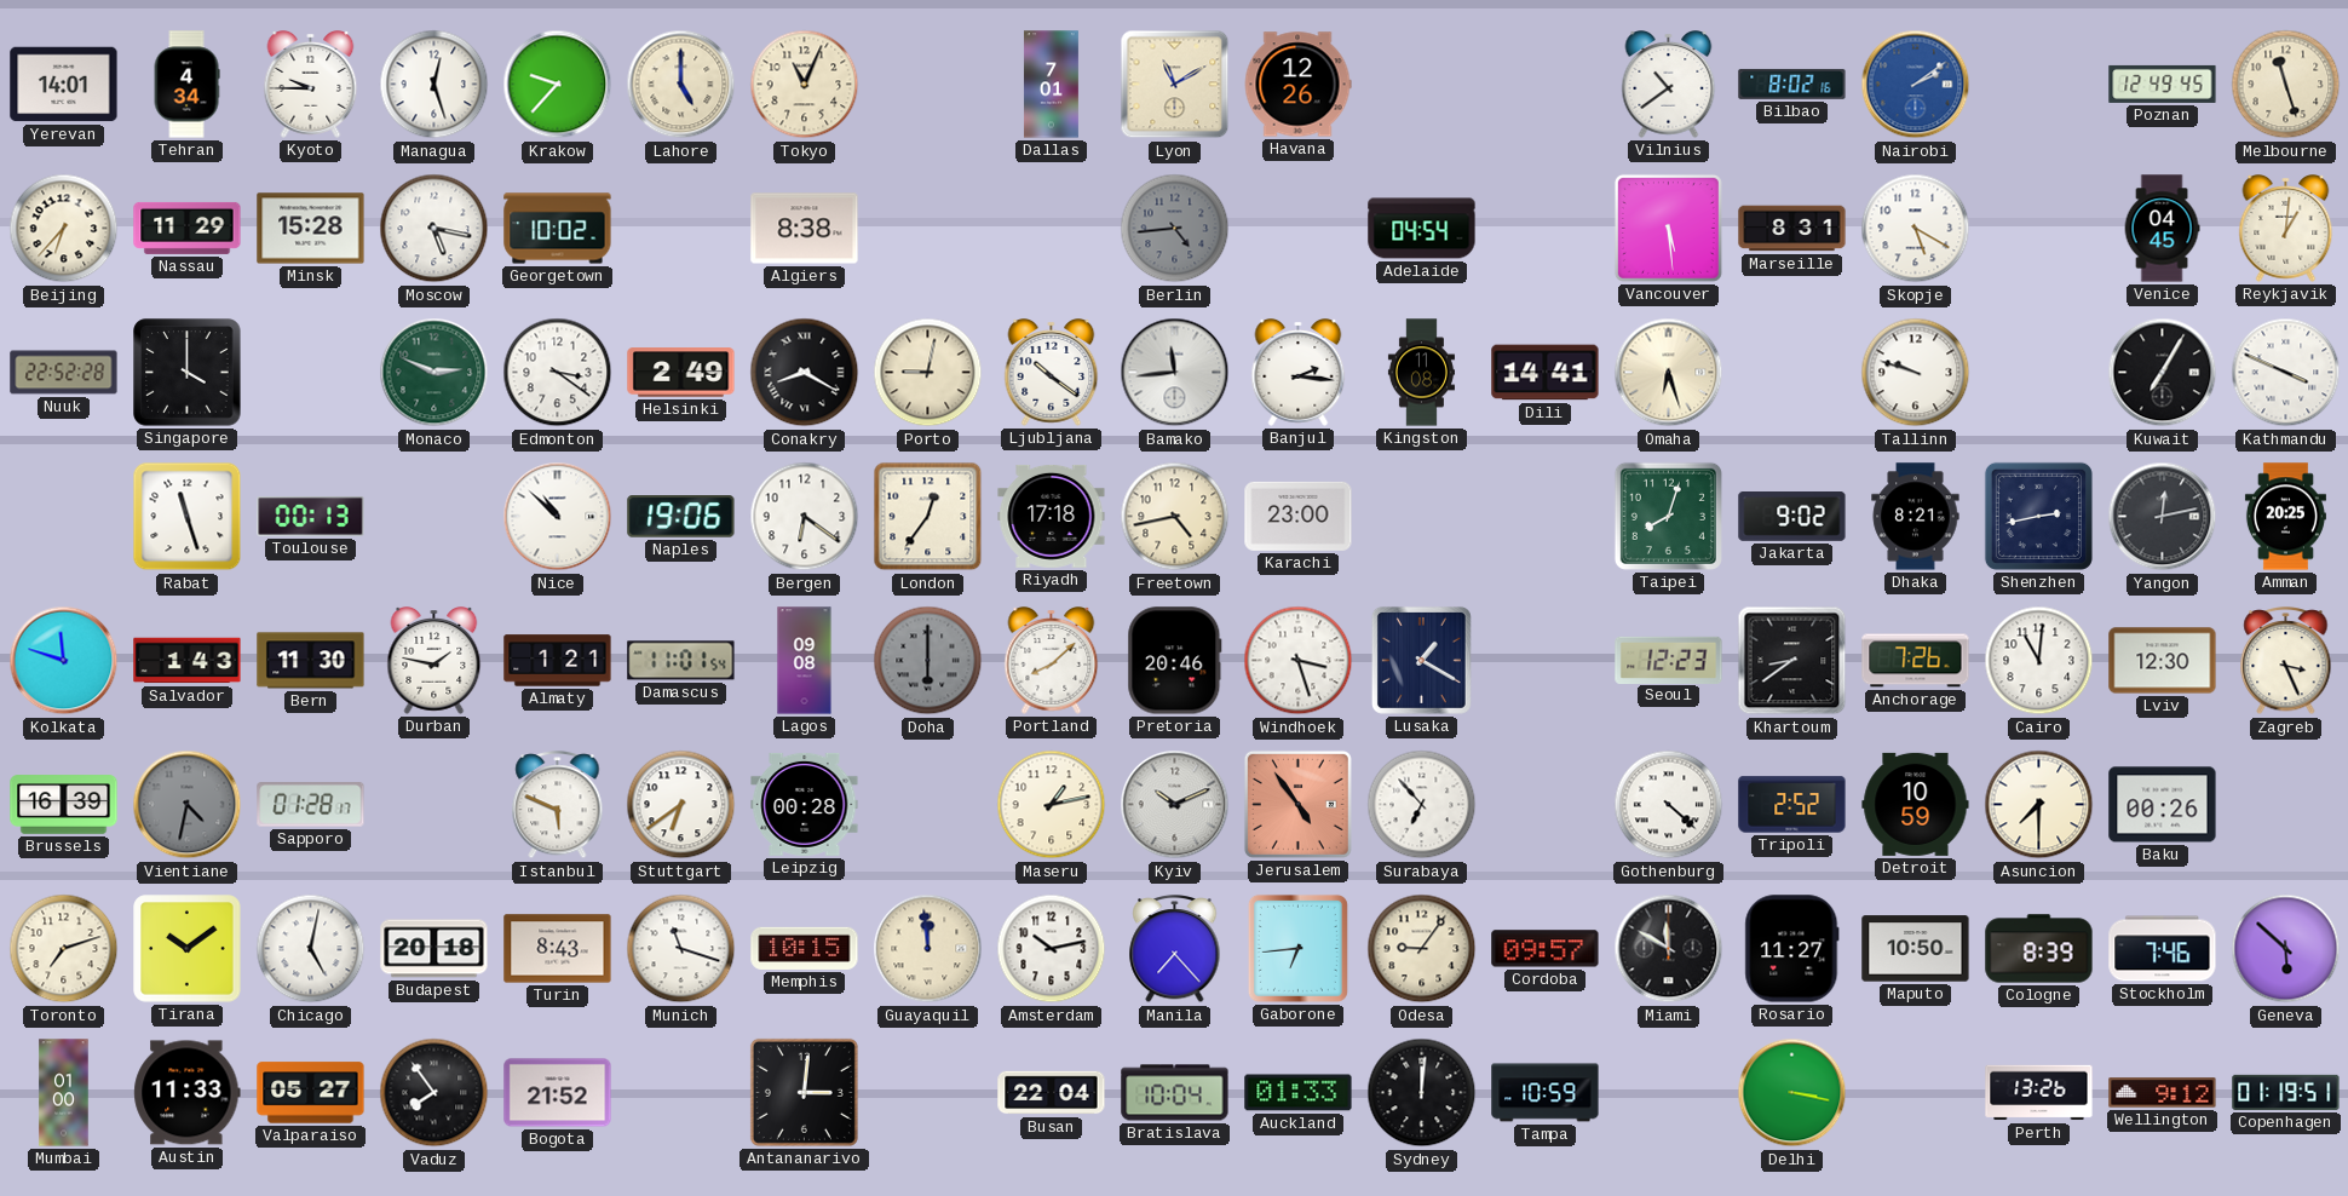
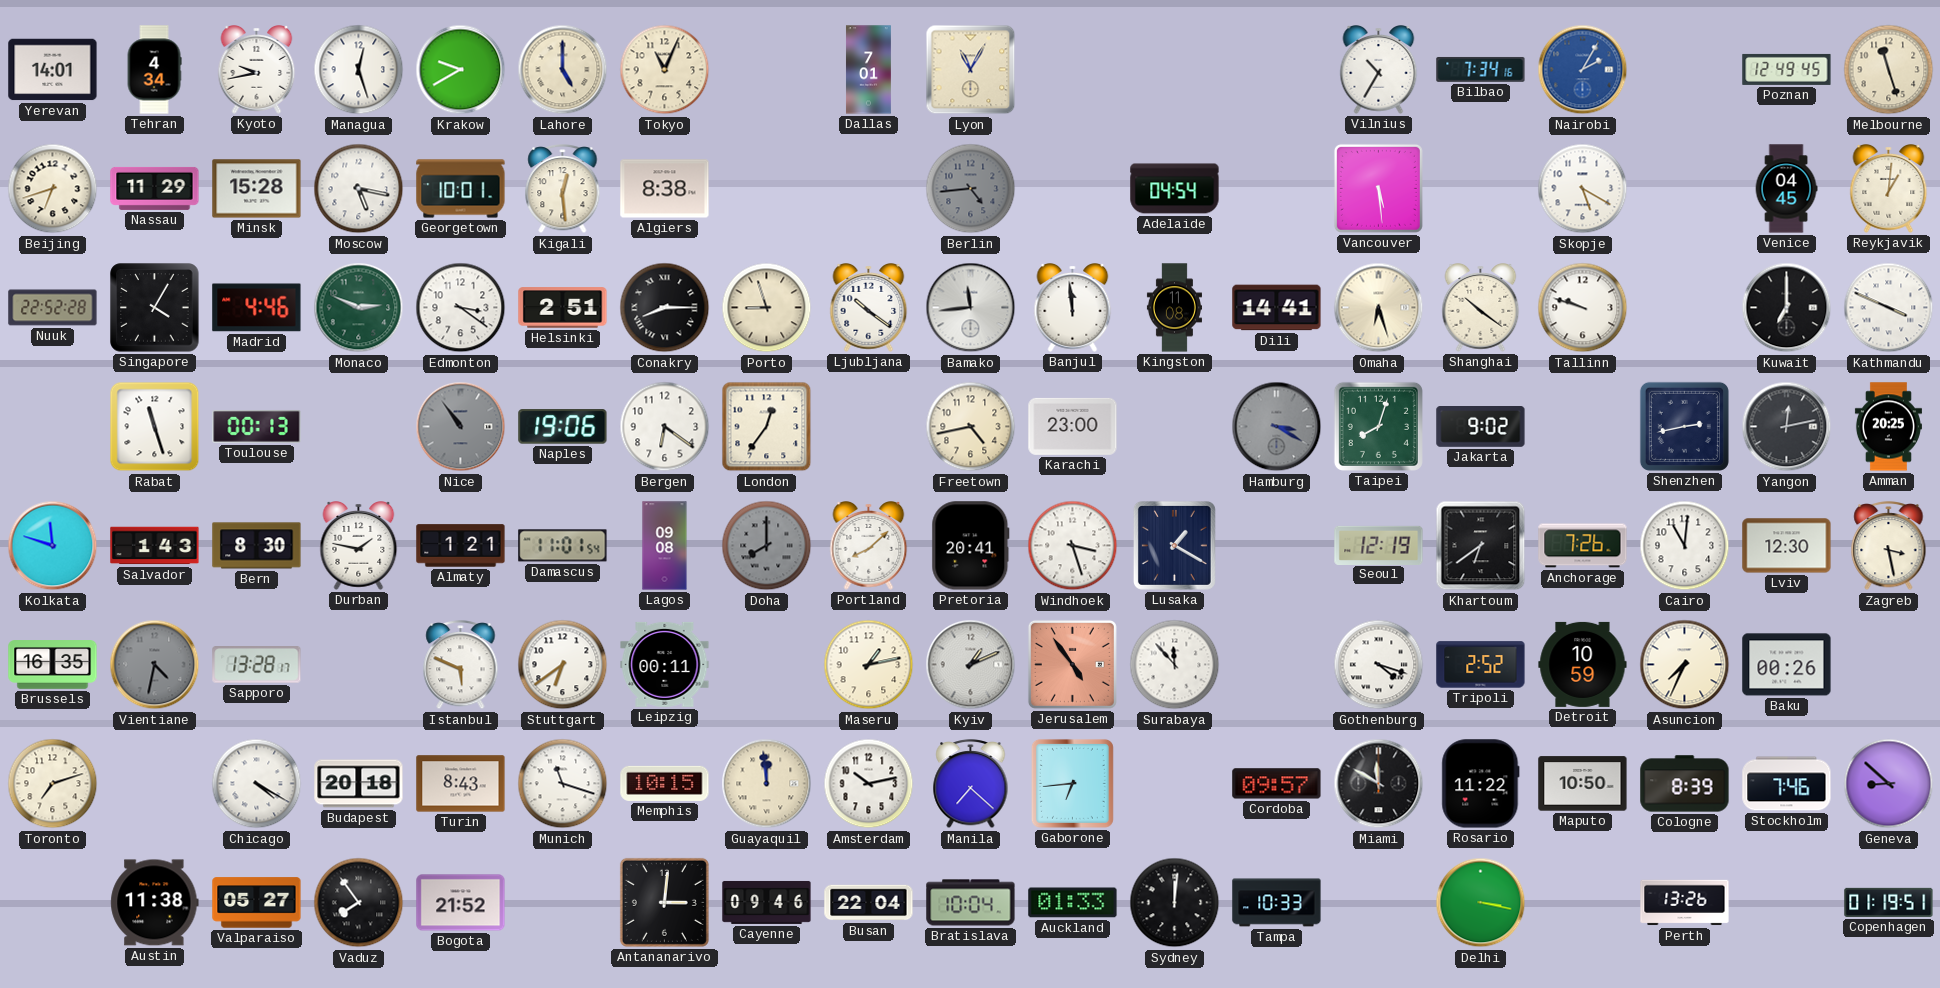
Kyoto: 9:45 -> 9:43
Krakow: 9:37 -> 9:40
Lyon: 11:10 -> 11:05
Havana: 12:26 -> none
Vilnius: 10:39 -> 10:35
Bilbao: 8:02 -> 7:34
Nairobi: 2:09 -> 2:05
Beijing: 6:37 -> 6:42
Georgetown: 10:02 -> 10:01
Kigali: none -> 12:29
Marseille: 8:31 -> none
Singapore: 4:00 -> 4:05
Madrid: none -> 4:46
Helsinki: 2:49 -> 2:51
Conakry: 8:20 -> 8:15
Porto: 9:02 -> 8:57
Banjul: 2:16 -> 11:59
Shanghai: none -> 10:21
Kuwait: 7:05 -> 7:00
Nice: 10:52 -> 10:54
Nice dial: white -> grey
Riyadh: 17:18 -> none
Hamburg: none -> 3:20
Dhaka: 8:21 -> none
Bern: 11:30 -> 8:30
Doha: 6:00 -> 8:00
Pretoria: 20:46 -> 20:41
Seoul: 12:23 -> 12:19
Khartoum: 8:39 -> 6:39
Zagreb: 3:26 -> 3:28
Brussels: 16:39 -> 16:35
Sapporo: 01:28 -> 13:28
Leipzig: 00:28 -> 00:11
Kyiv: 10:11 -> 1:11
Surabaya: 6:53 -> 11:53
Gothenburg: 4:22 -> 4:18
Asuncion: 7:30 -> 7:34
Tirana: 10:09 -> none
Chicago: 5:02 -> 4:20
Manila: 7:23 -> 7:22
Odesa: 9:06 -> none
Rosario: 11:27 -> 11:22
Geneva: 5:52 -> 8:52
Mumbai: 01:00 -> none
Austin: 11:33 -> 11:38
Cayenne: none -> 09:46
Tampa: 10:59 -> 10:33
Wellington: 9:12 -> none
